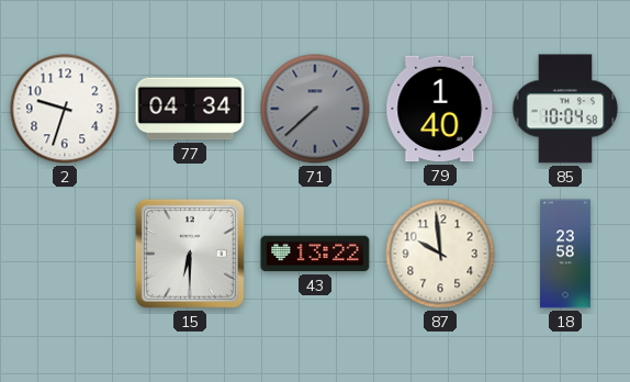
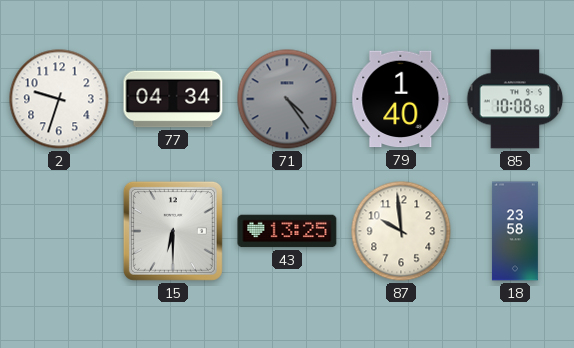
71: 7:38 -> 4:24
85: 10:04 -> 10:08
43: 13:22 -> 13:25
